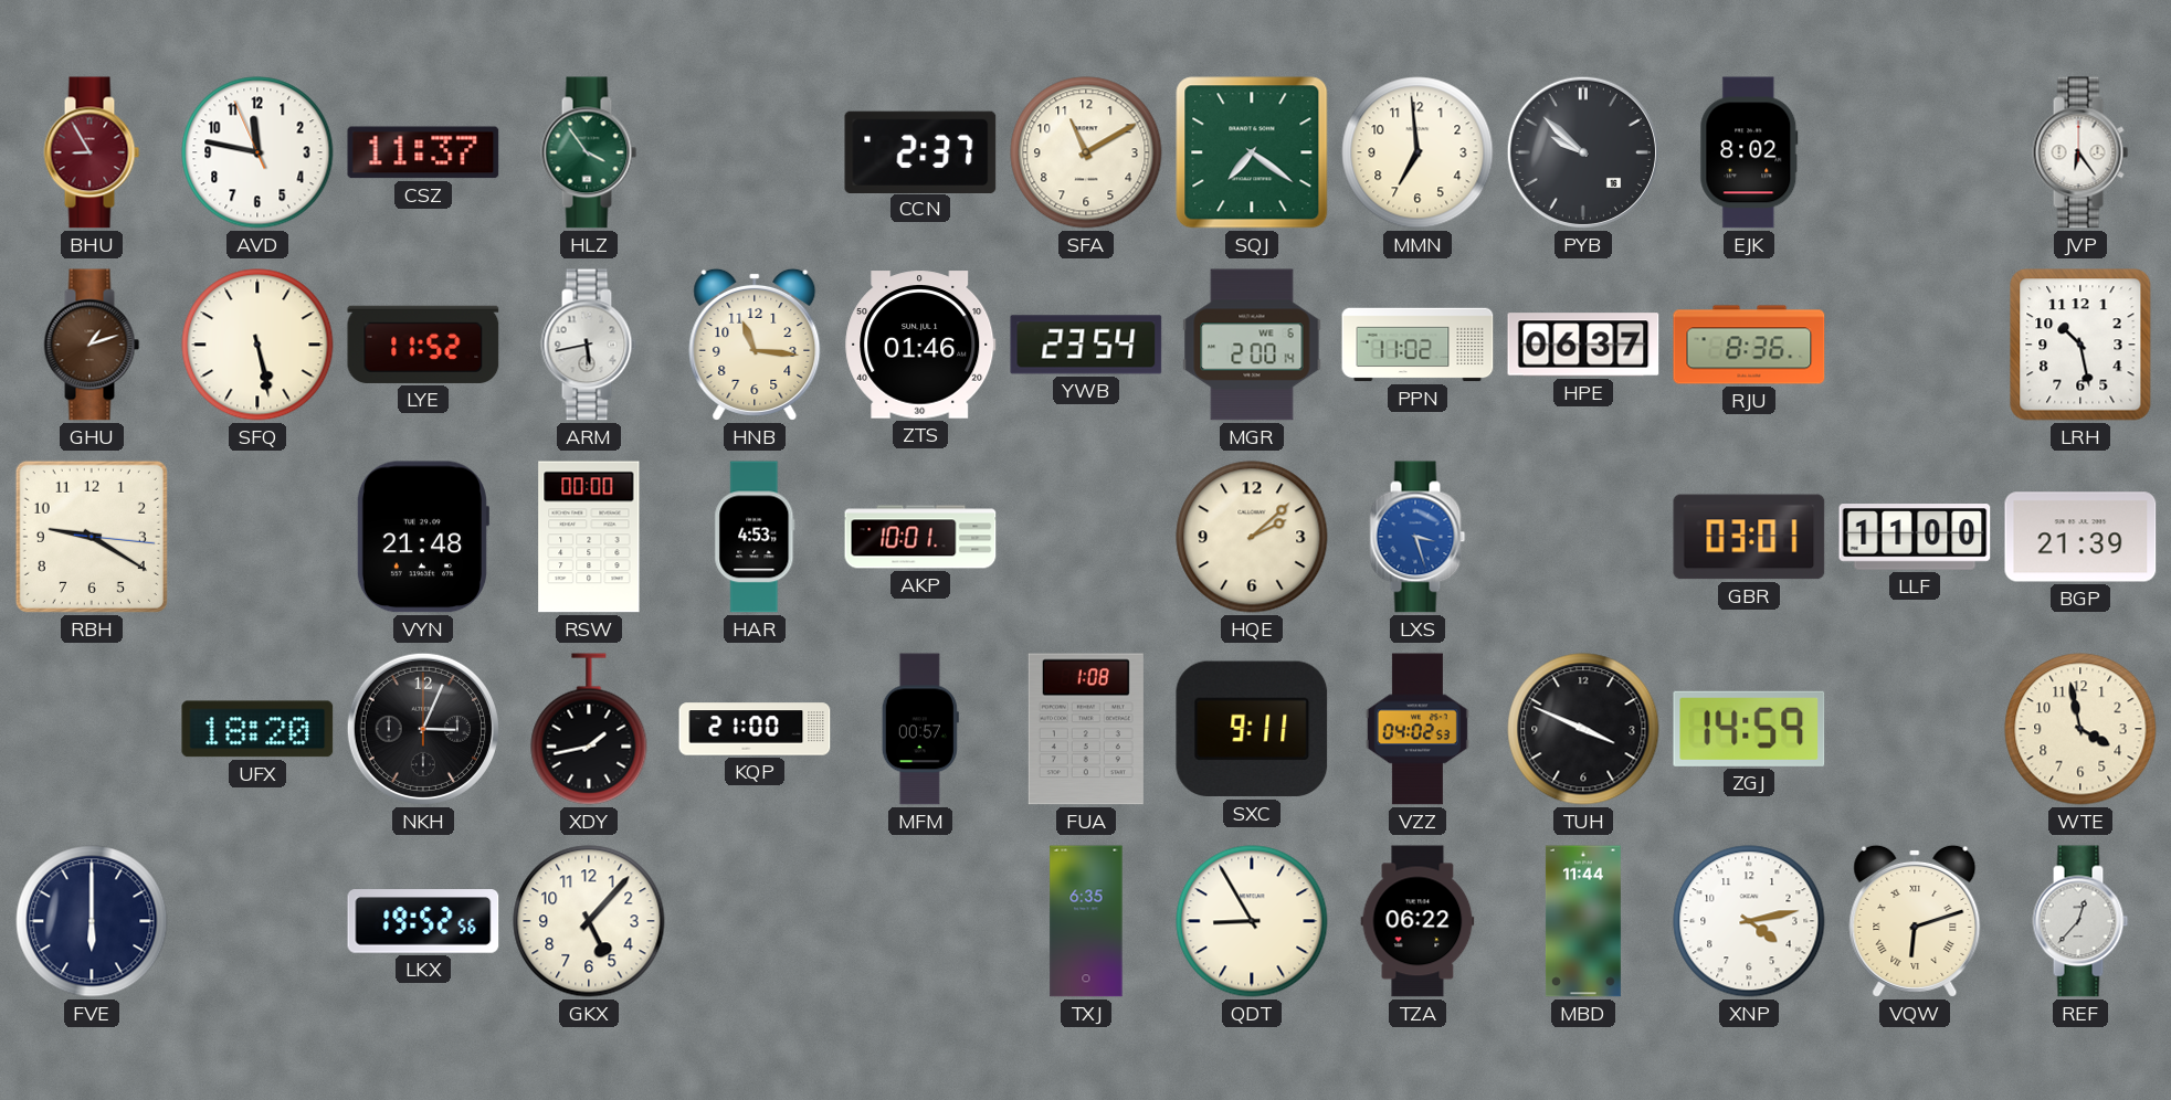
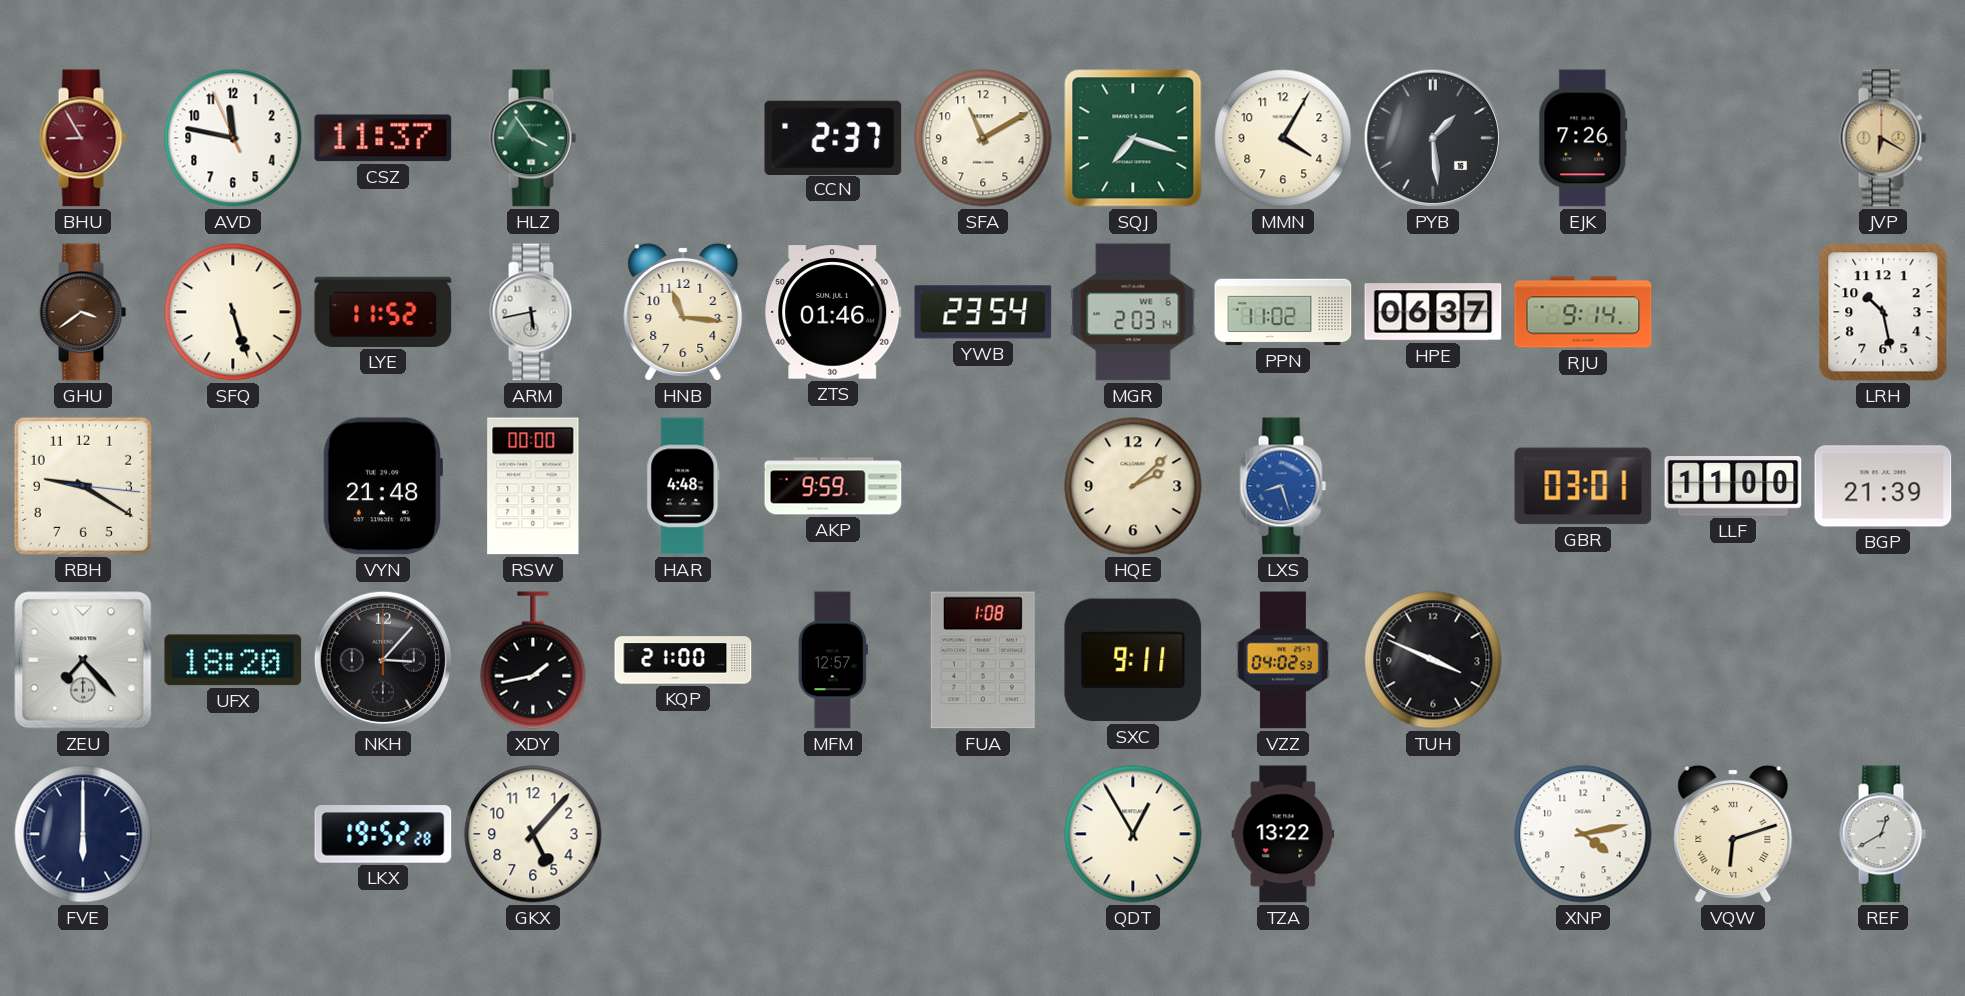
SQJ: 7:21 -> 7:18
MMN: 6:59 -> 4:05
PYB: 9:52 -> 1:29
EJK: 8:02 -> 7:26
JVP: 6:24 -> 6:20
JVP dial: white -> champagne
GHU: 1:12 -> 3:39
SFQ: 5:28 -> 5:27
MGR: 2:00 -> 2:03
RJU: 8:36 -> 9:14
HAR: 4:53 -> 4:48
AKP: 10:01 -> 9:59
LXS: 3:27 -> 8:27
ZEU: none -> 7:23
NKH: 3:04 -> 3:07
MFM: 00:57 -> 12:57
ZGJ: 14:59 -> none
WTE: 3:58 -> none
LKX: 19:52:56 -> 19:52:28
TXJ: 6:35 -> none
QDT: 8:55 -> 12:55
TZA: 06:22 -> 13:22
MBD: 11:44 -> none
REF: 12:37 -> 12:40
